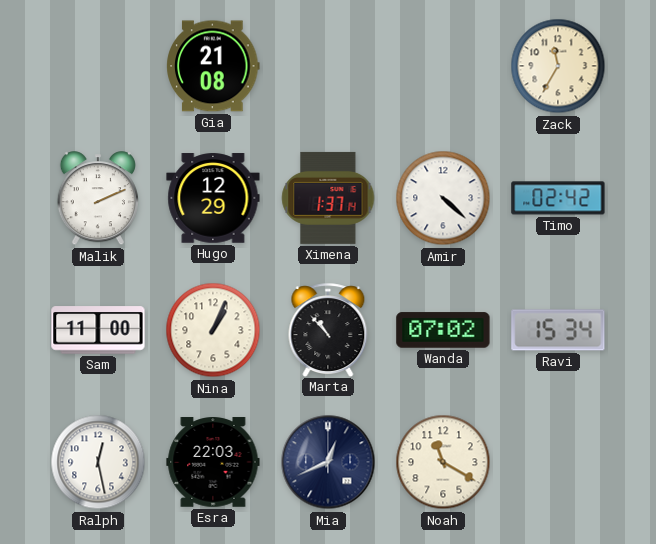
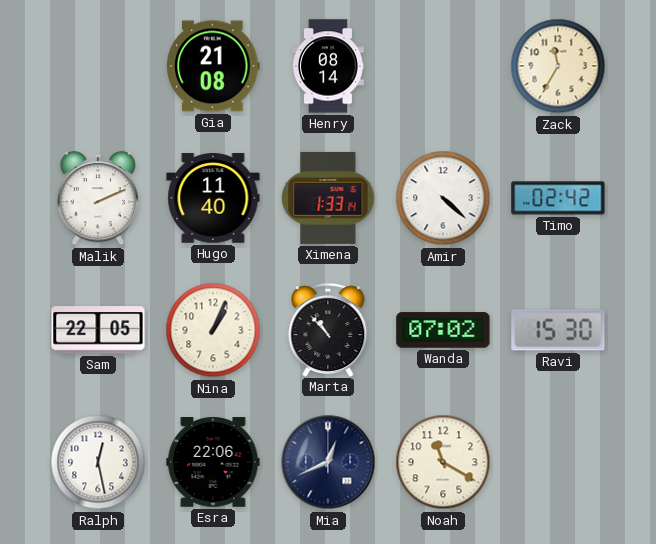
Henry: none -> 08:14
Hugo: 12:29 -> 11:40
Ximena: 1:37 -> 1:33
Sam: 11:00 -> 22:05
Ravi: 15:34 -> 15:30
Esra: 22:03 -> 22:06
